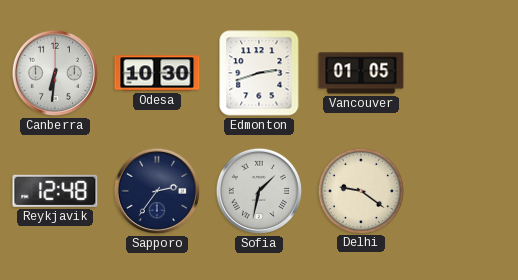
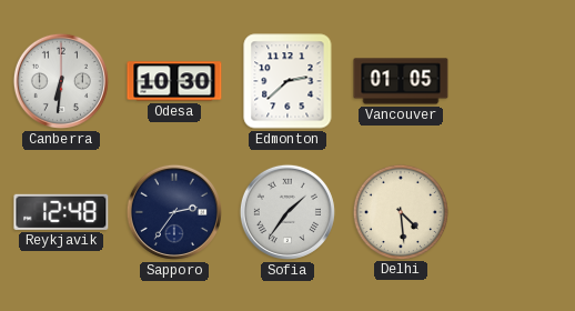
Edmonton: 2:42 -> 2:38
Sofia: 1:32 -> 1:36
Delhi: 9:21 -> 4:29
